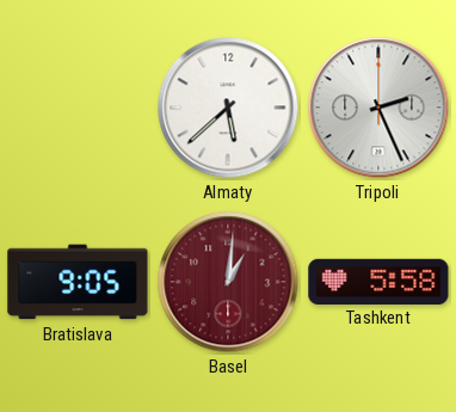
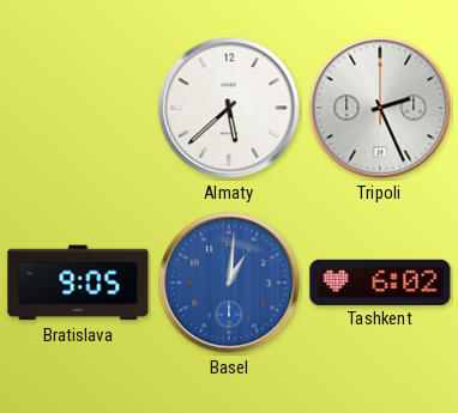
Basel dial: burgundy -> blue
Tashkent: 5:58 -> 6:02
